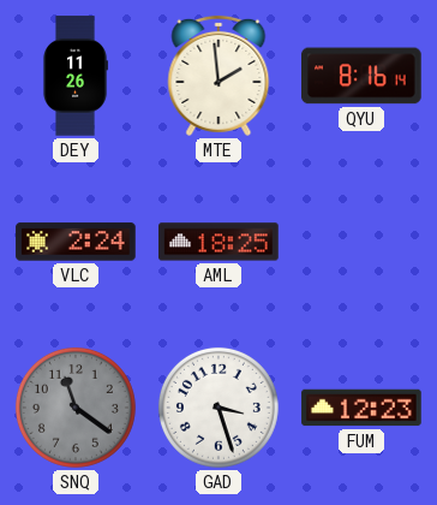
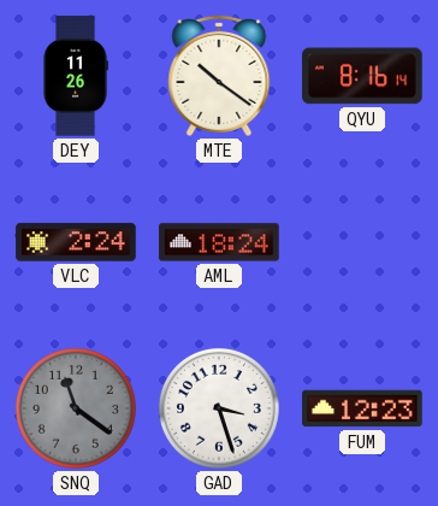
MTE: 1:59 -> 10:21
AML: 18:25 -> 18:24
